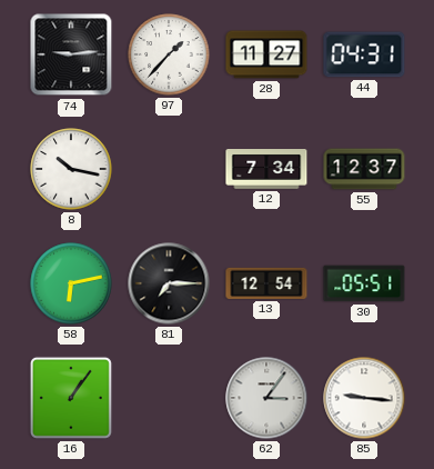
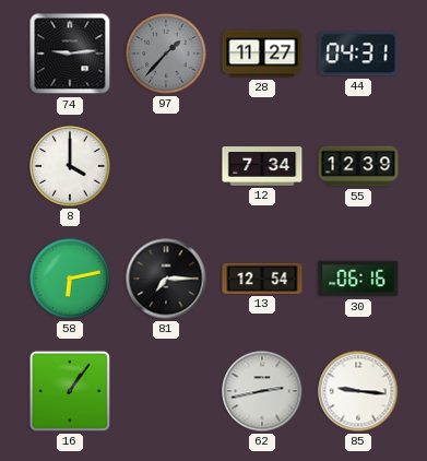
97 dial: white -> grey
8: 10:17 -> 4:00
55: 12:37 -> 12:39
30: 05:51 -> 06:16
62: 3:06 -> 2:43
